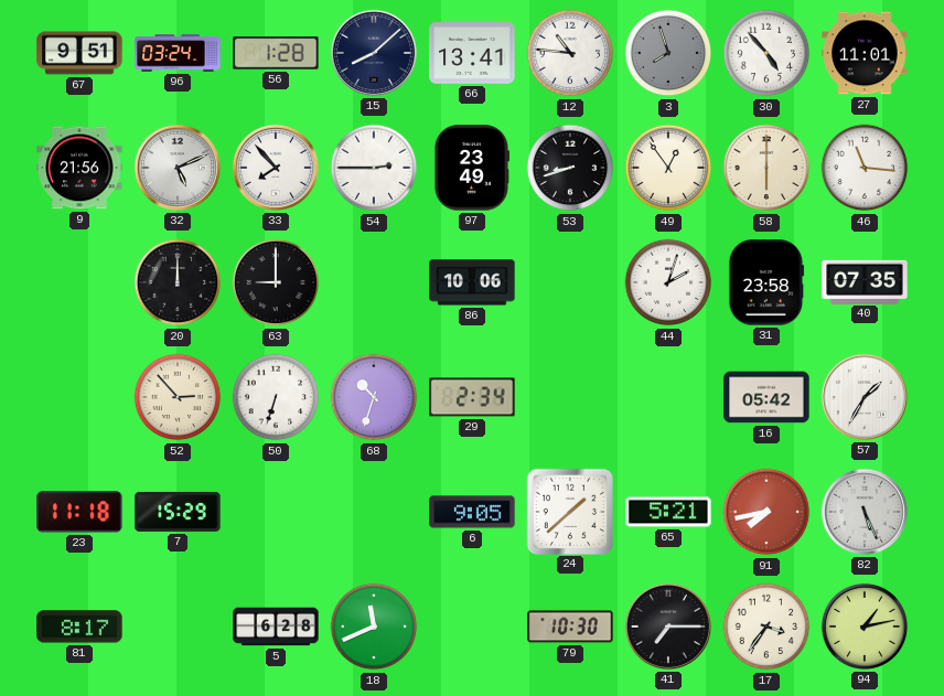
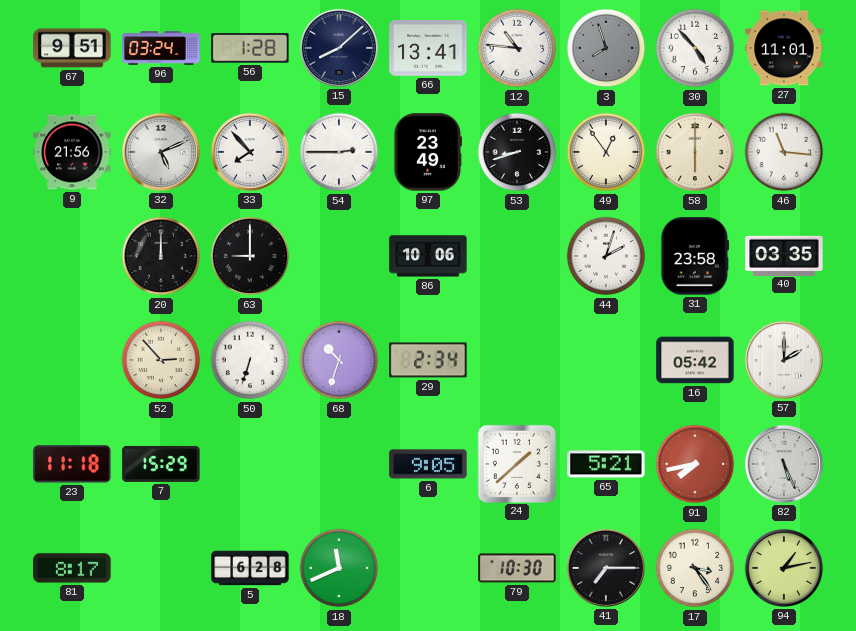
40: 07:35 -> 03:35
57: 1:35 -> 2:00
17: 3:36 -> 3:24
